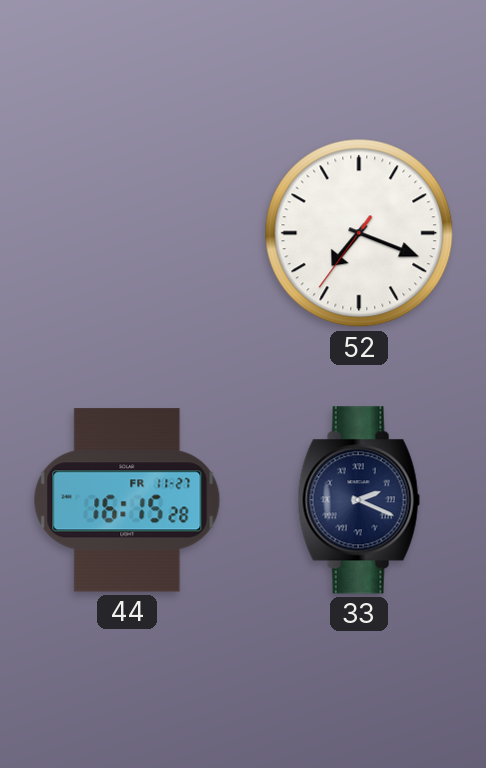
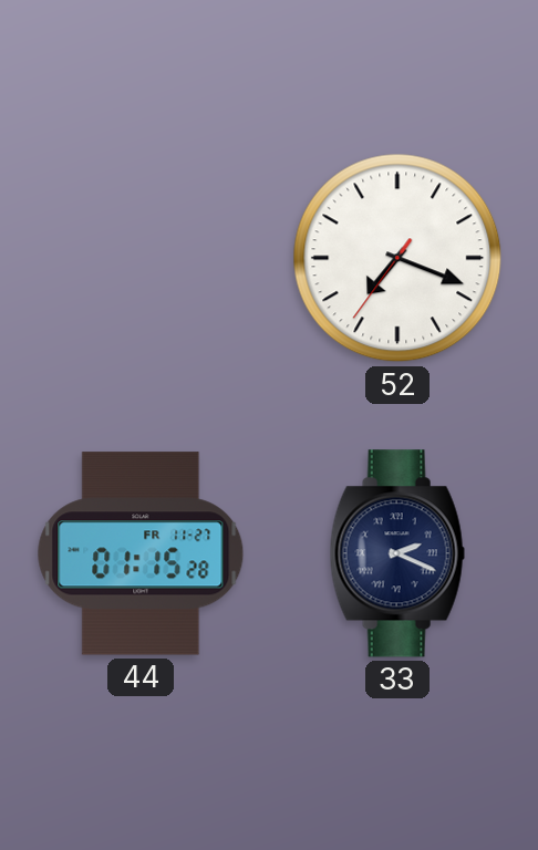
44: 16:15 -> 01:15
